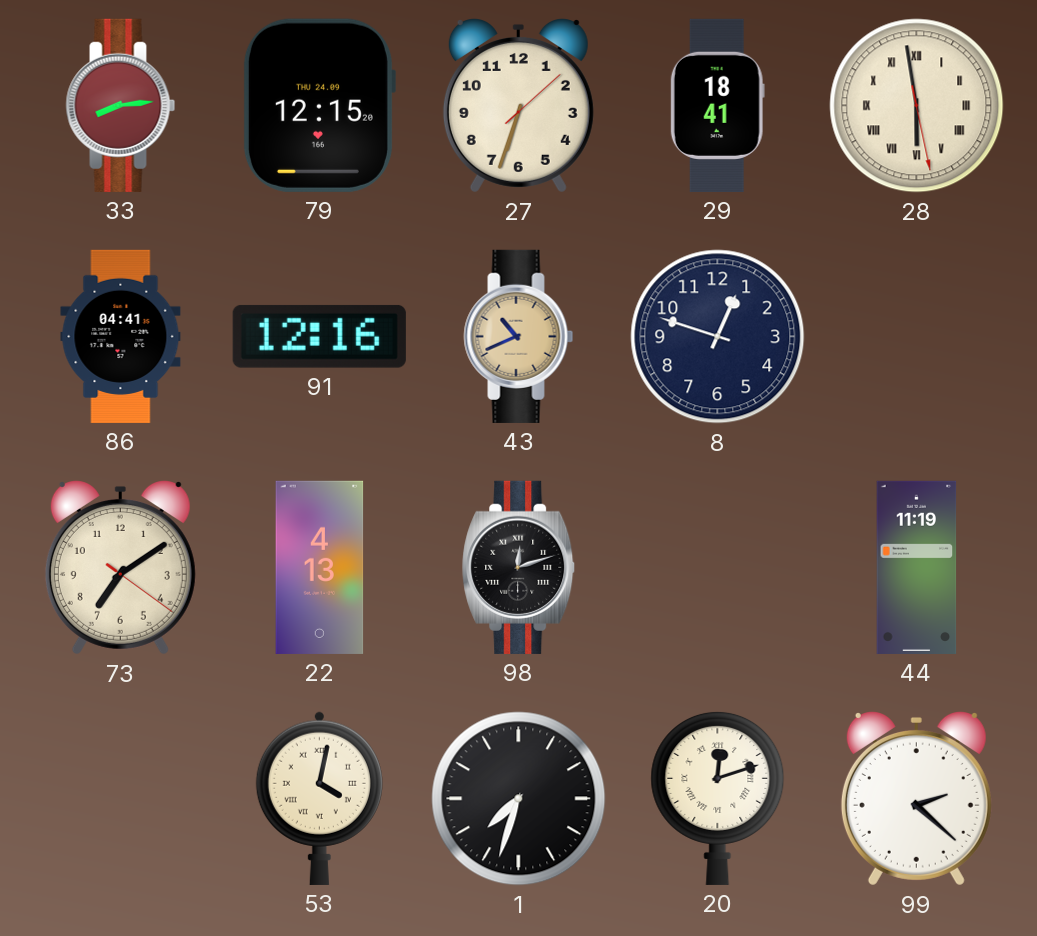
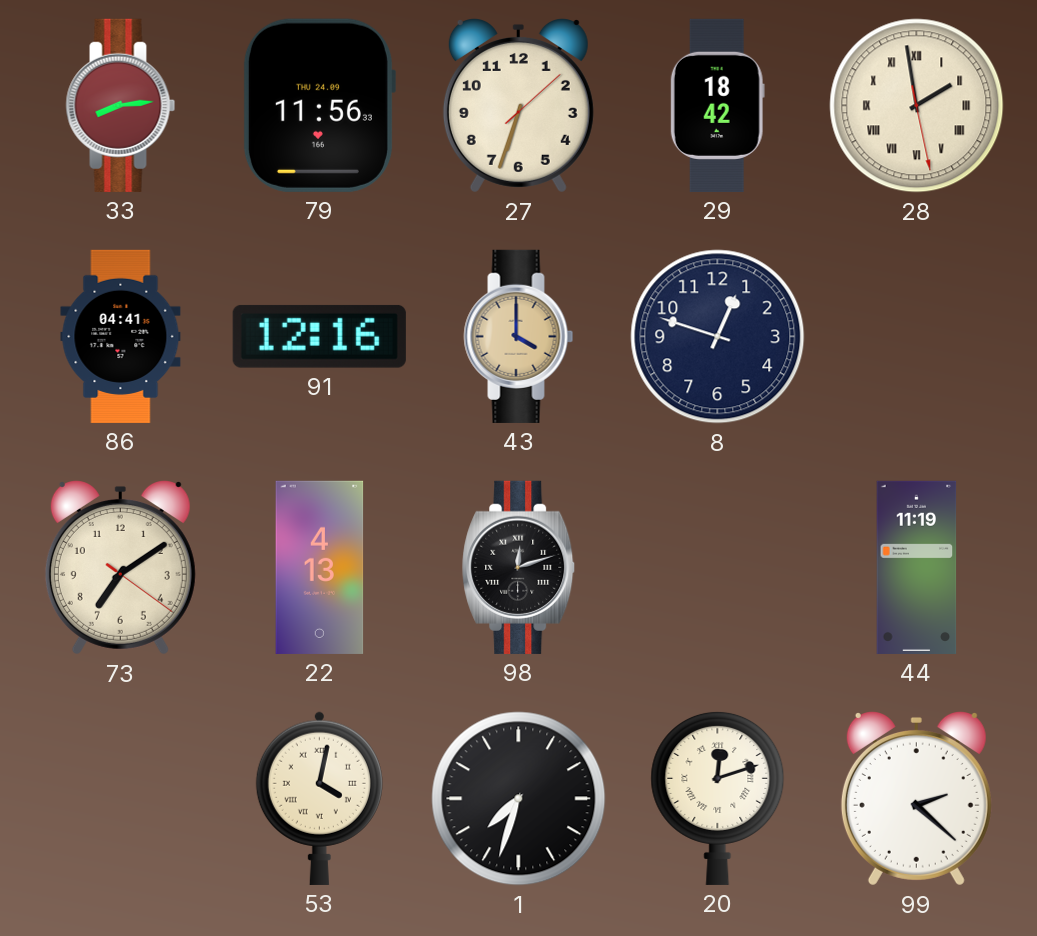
79: 12:15 -> 11:56
29: 18:41 -> 18:42
28: 5:58 -> 1:58
43: 10:41 -> 4:00
